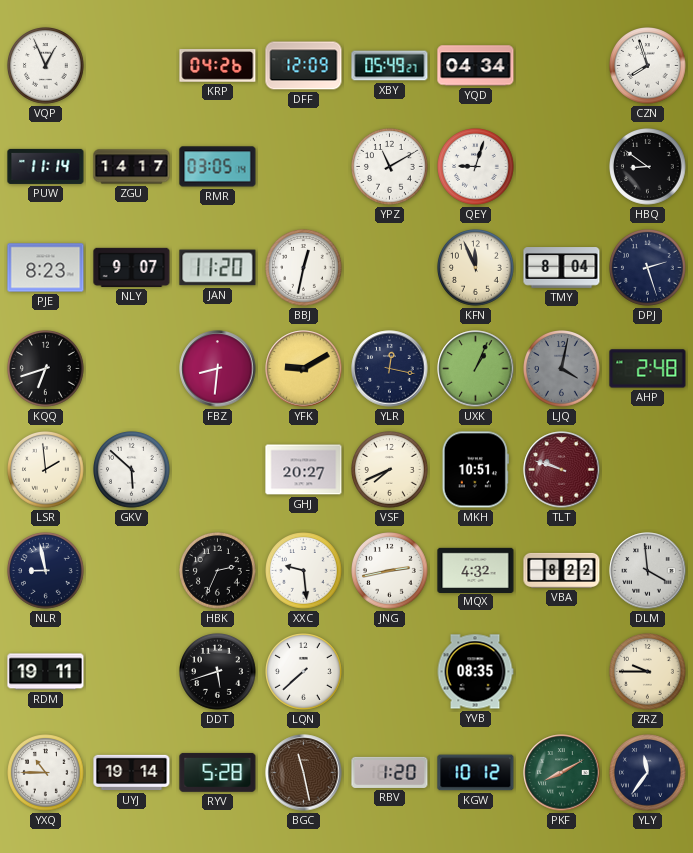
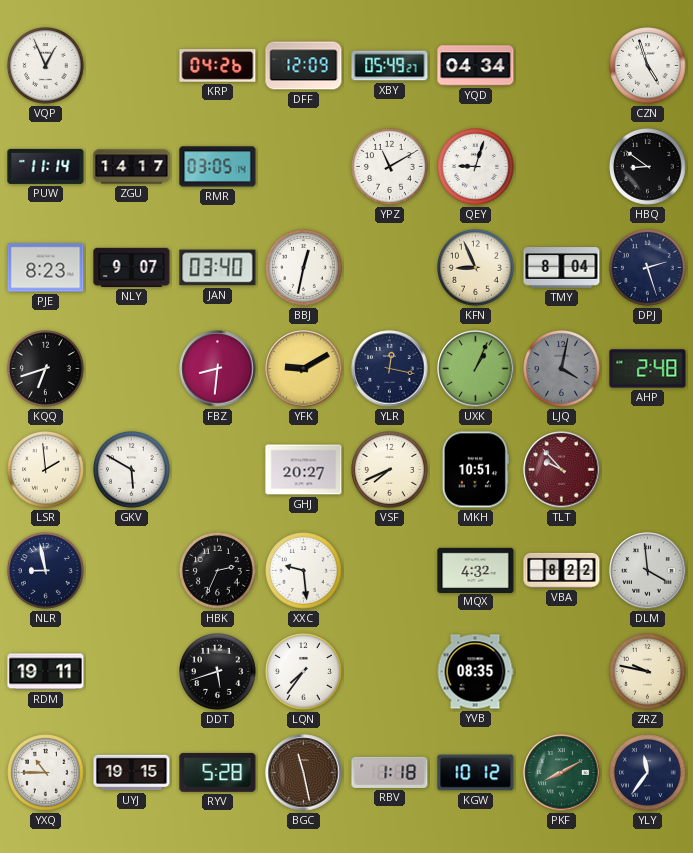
CZN: 7:57 -> 4:57
JAN: 11:20 -> 03:40
KFN: 11:56 -> 8:56
GKV: 5:52 -> 5:50
TLT: 9:48 -> 9:53
JNG: 2:43 -> none
LQN: 7:38 -> 7:36
ZRZ: 9:45 -> 9:47
UYJ: 19:14 -> 19:15
RBV: 1:20 -> 1:18
